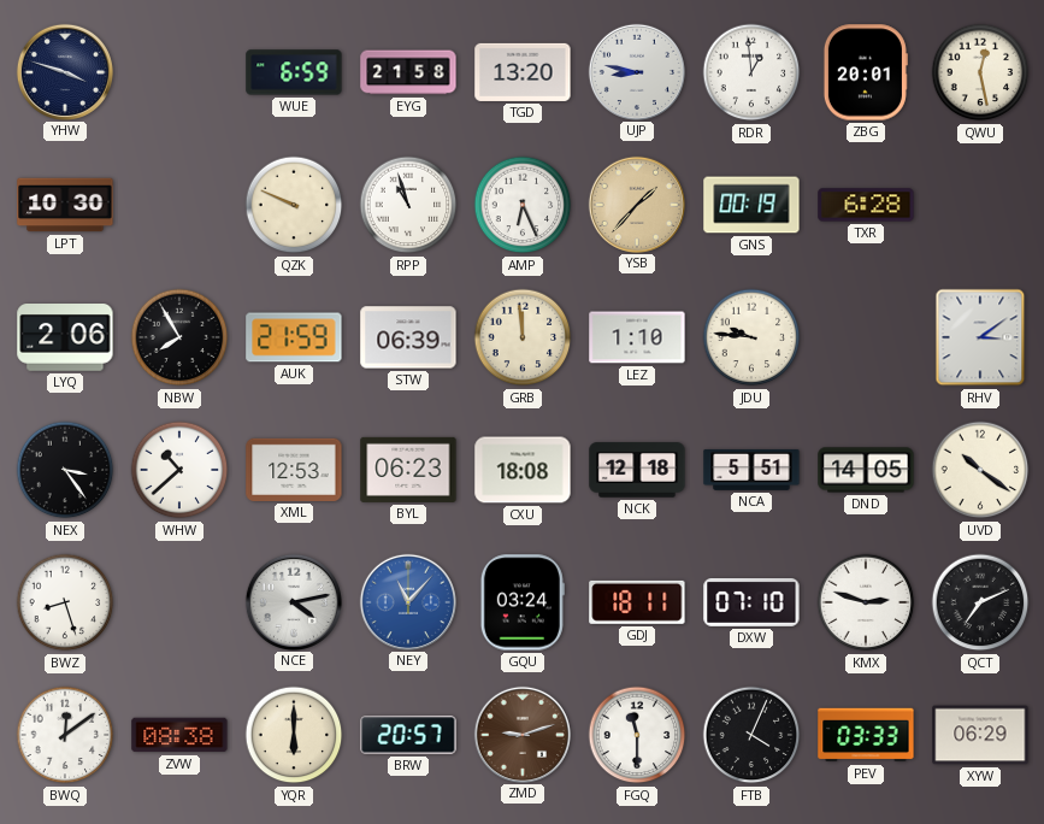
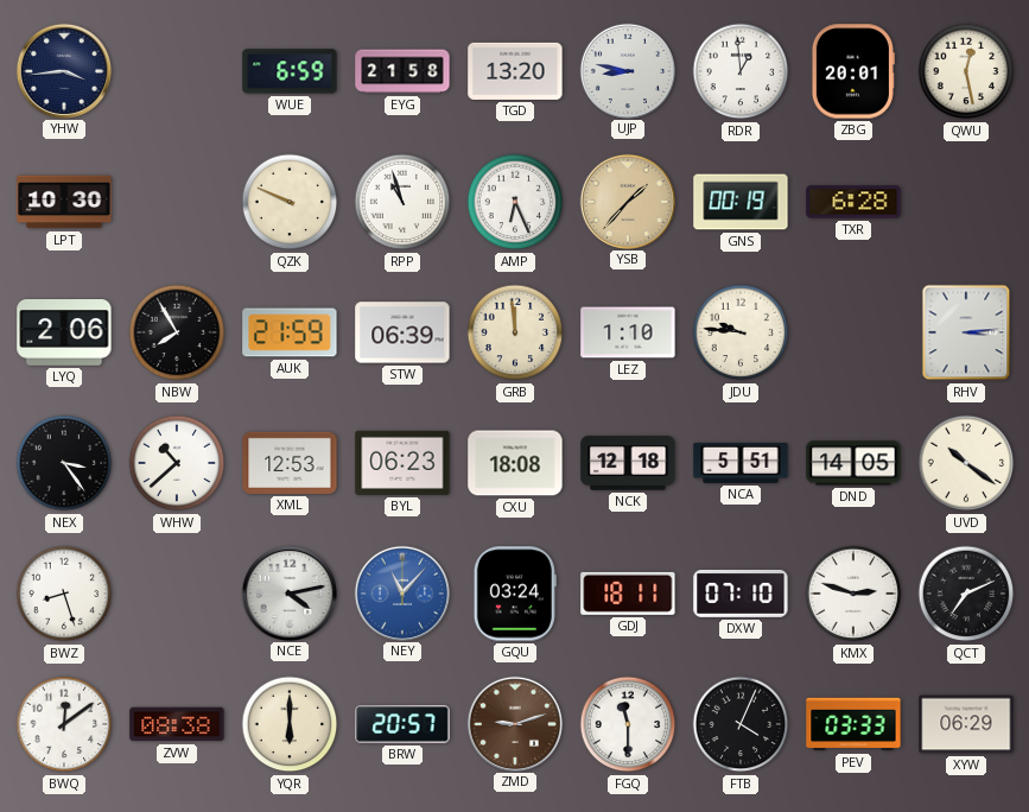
YHW: 3:48 -> 3:44
RHV: 3:09 -> 3:14
